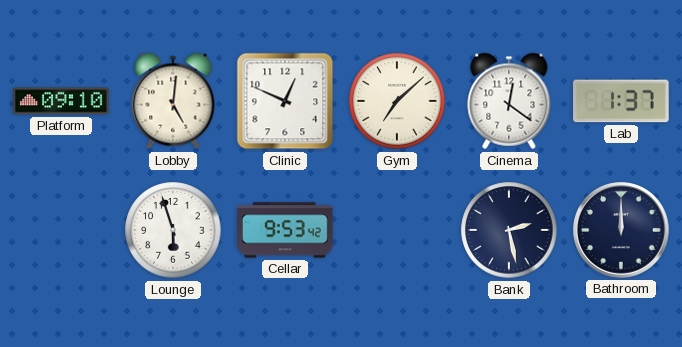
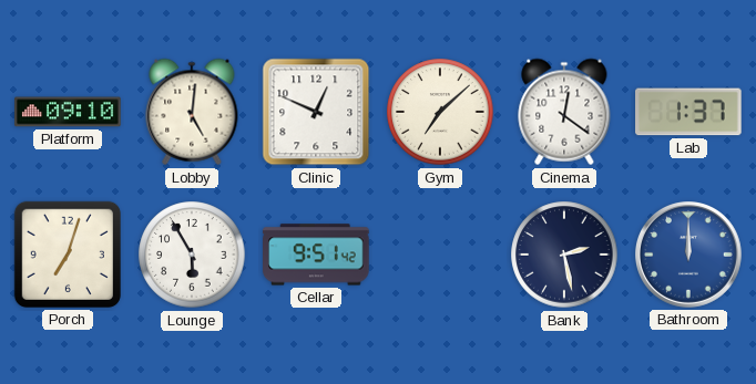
Porch: none -> 7:03
Lounge: 5:57 -> 5:55
Cellar: 9:53 -> 9:51
Bathroom dial: navy -> blue
